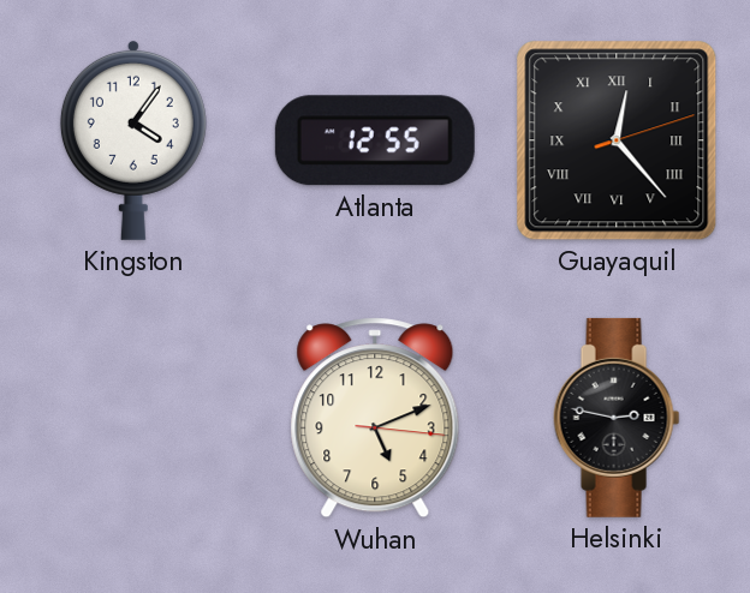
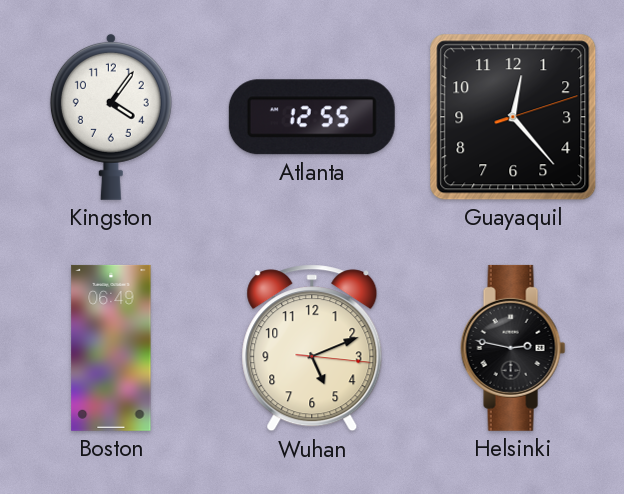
Guayaquil numerals: Roman -> Arabic
Boston: none -> 06:49
